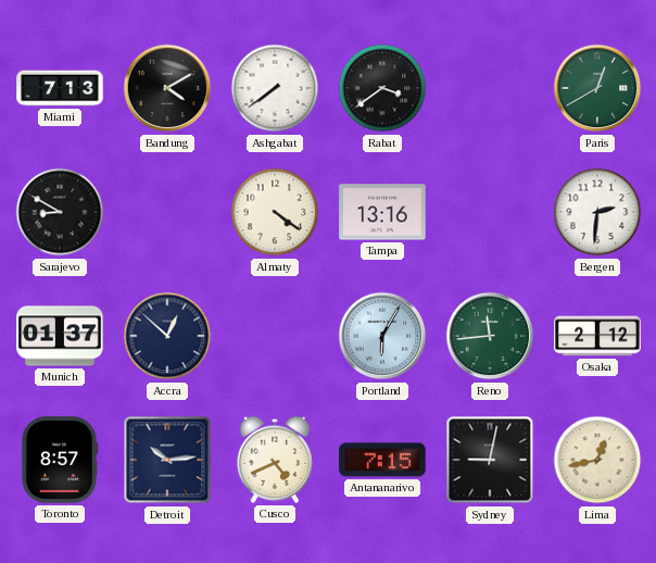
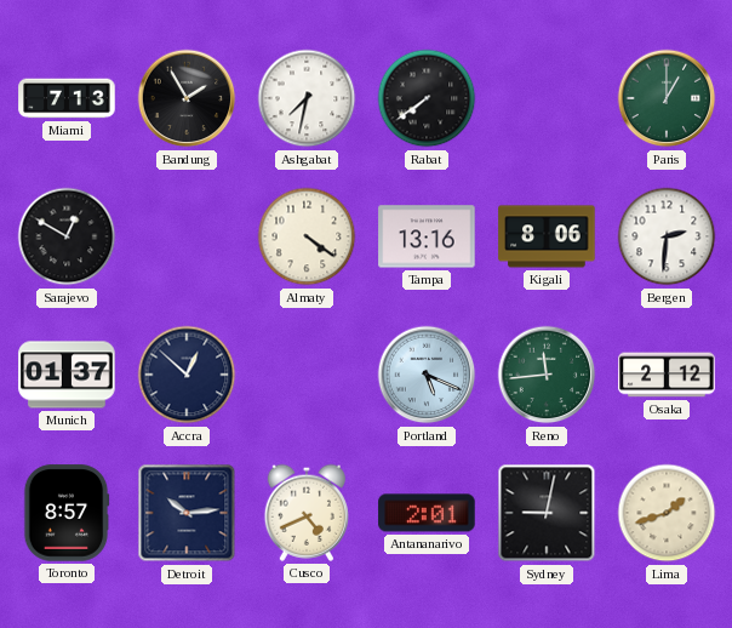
Bandung: 4:10 -> 1:55
Ashgabat: 7:39 -> 7:32
Rabat: 3:39 -> 7:39
Paris: 12:40 -> 1:00
Sarajevo: 8:50 -> 12:50
Kigali: none -> 8:06
Portland: 6:05 -> 5:19
Antananarivo: 7:15 -> 2:01
Lima: 12:43 -> 1:42
